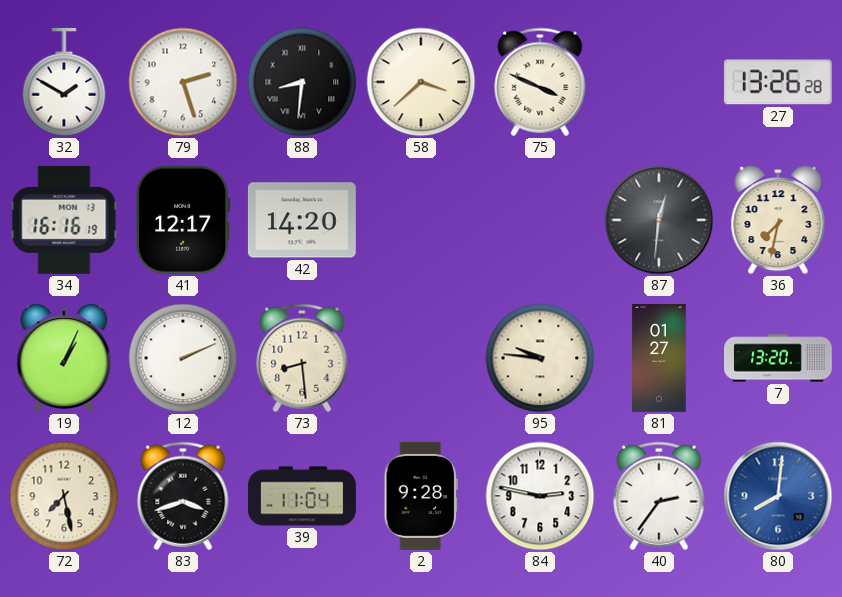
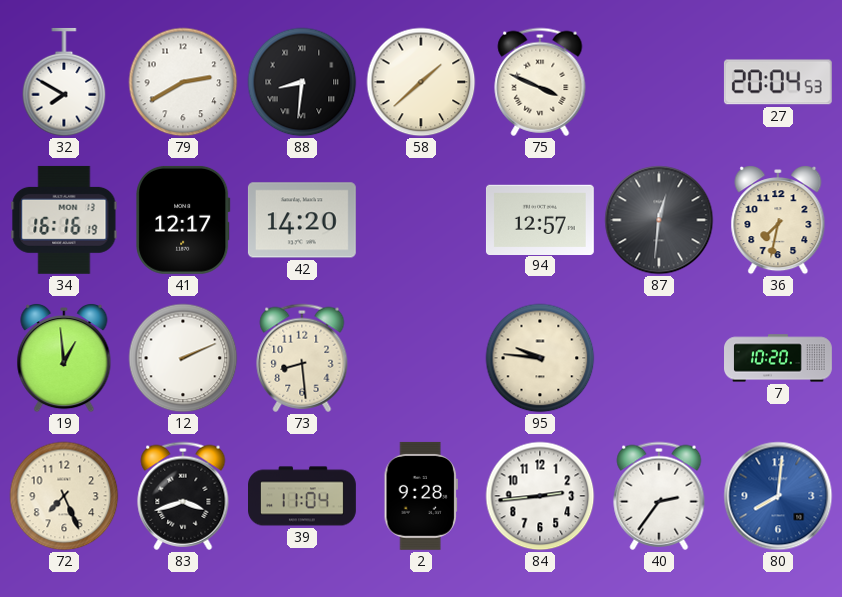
32: 1:50 -> 7:50
79: 2:27 -> 2:40
58: 3:38 -> 1:38
27: 13:26 -> 20:04
94: none -> 12:57
19: 1:04 -> 12:59
81: 01:27 -> none
7: 13:20 -> 10:20
72: 7:28 -> 7:26
84: 2:47 -> 2:44
